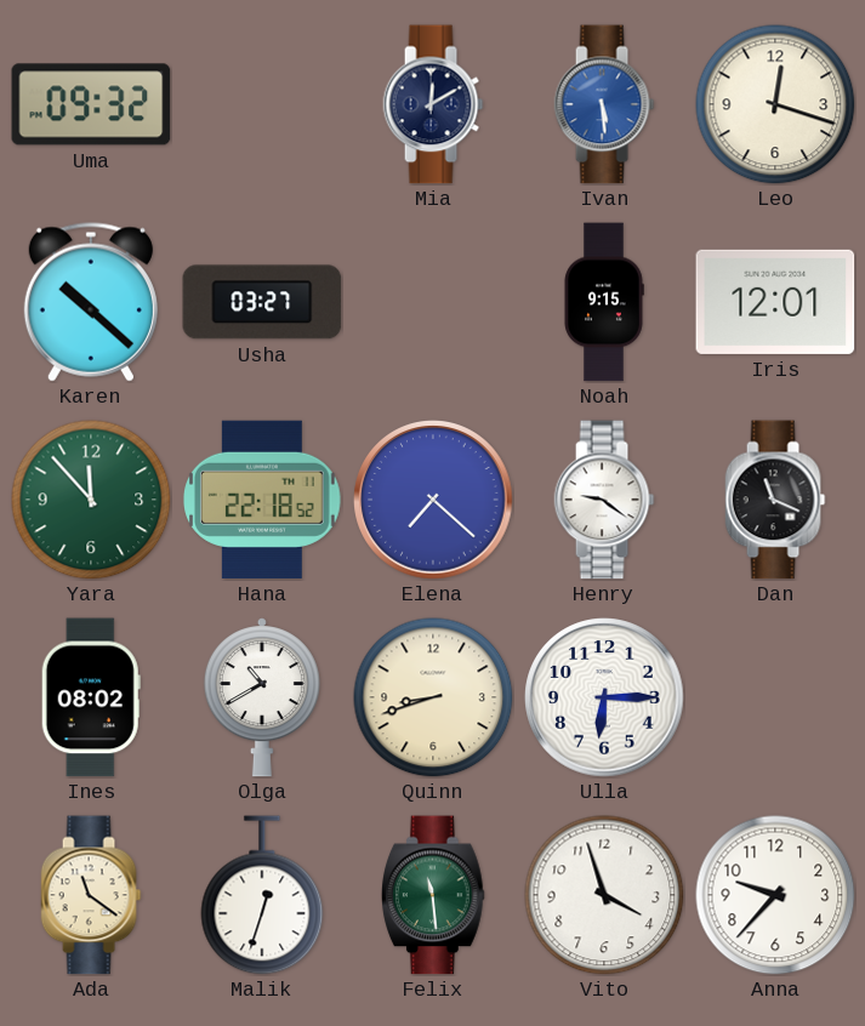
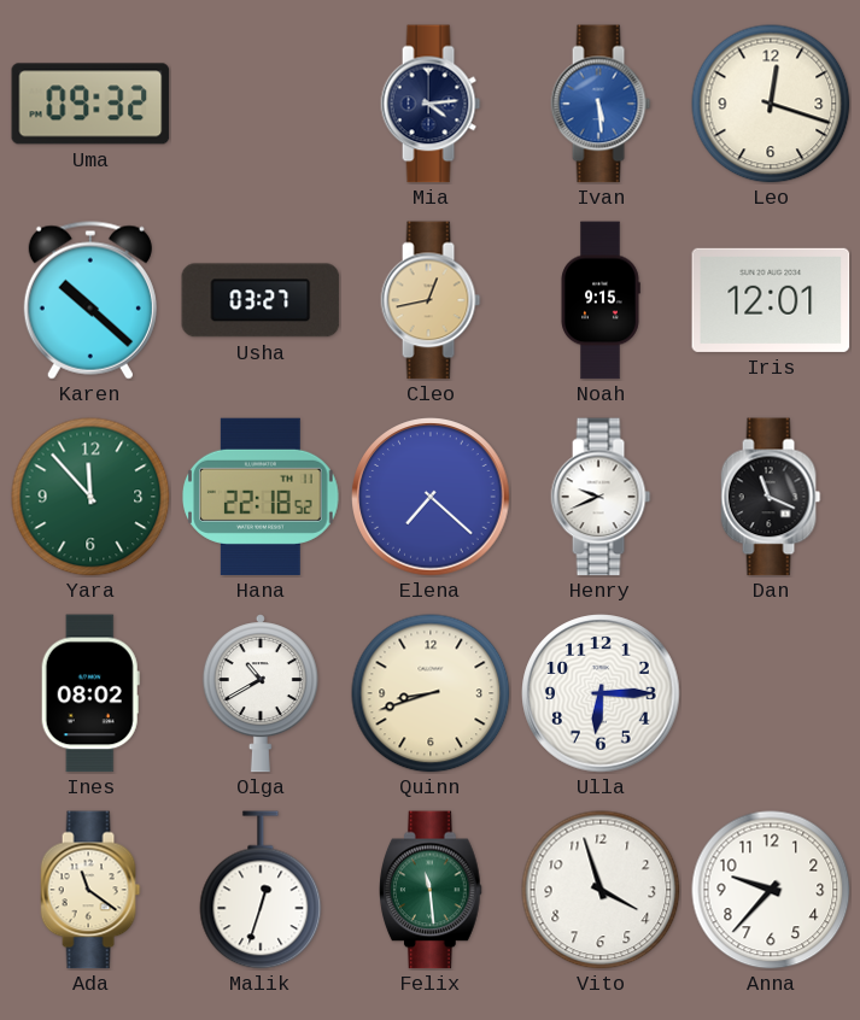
Mia: 12:10 -> 4:14
Cleo: none -> 12:43
Henry: 9:21 -> 9:41
